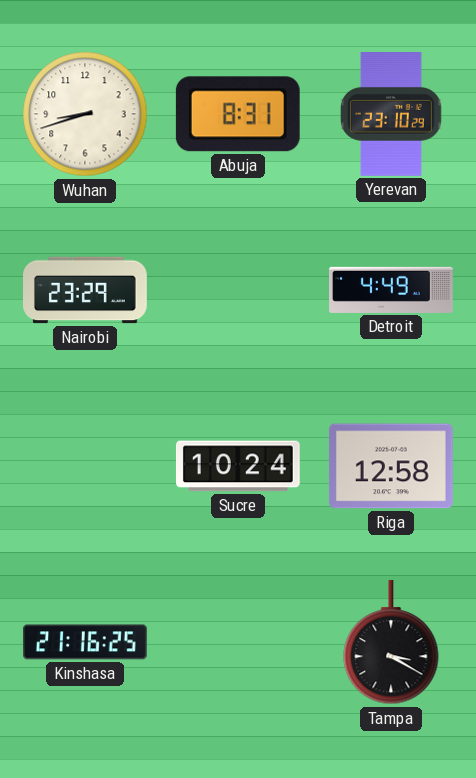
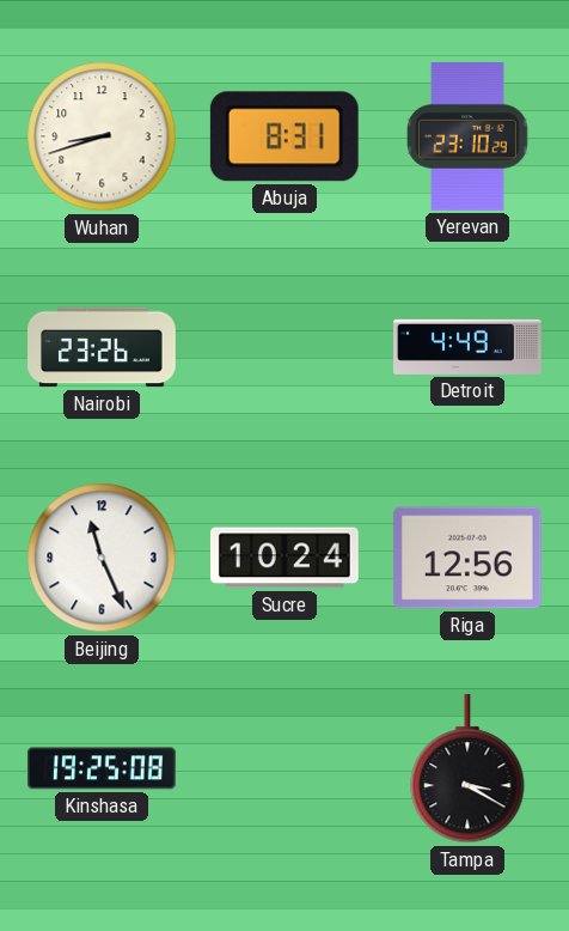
Nairobi: 23:29 -> 23:26
Beijing: none -> 11:26
Riga: 12:58 -> 12:56
Kinshasa: 21:16 -> 19:25
